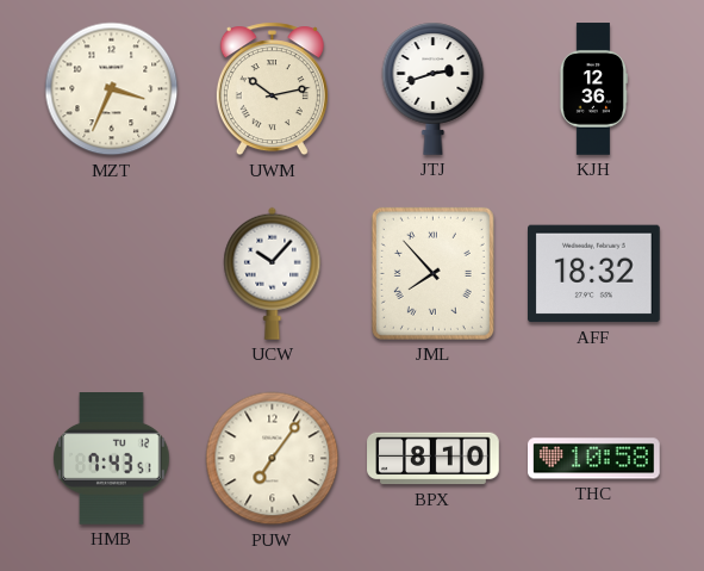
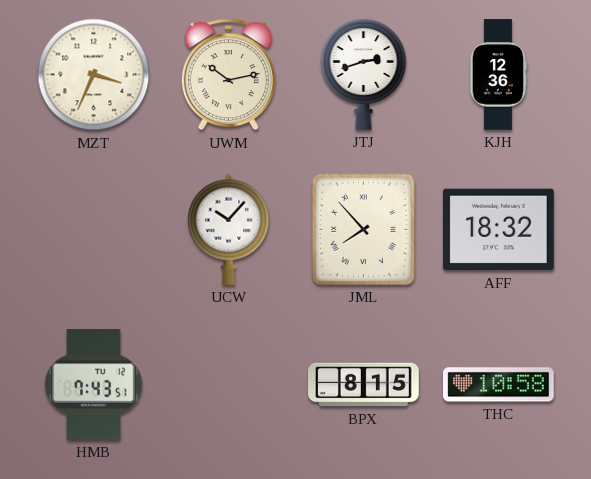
PUW: 7:06 -> none
BPX: 8:10 -> 8:15
